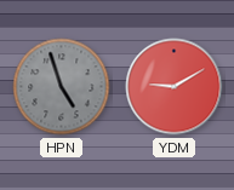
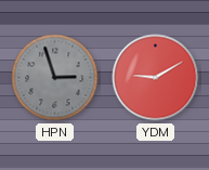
HPN: 4:57 -> 2:57
